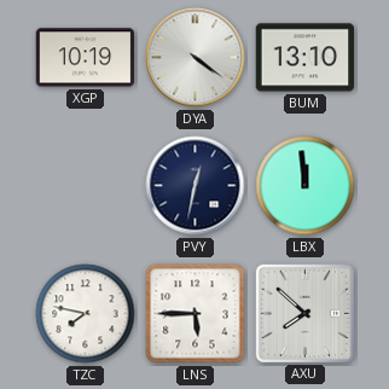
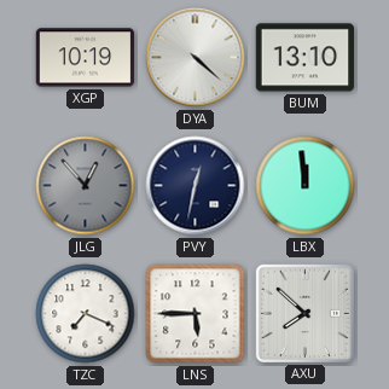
DYA: 4:21 -> 4:22
JLG: none -> 12:53
TZC: 7:47 -> 7:19
